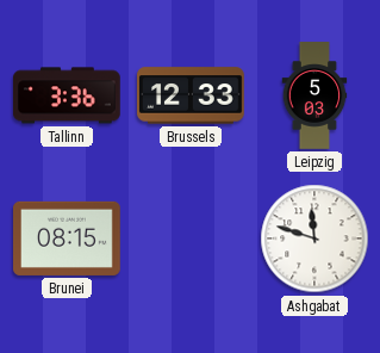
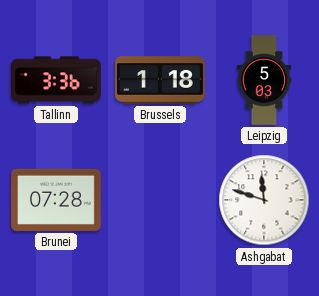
Brussels: 12:33 -> 1:18
Brunei: 08:15 -> 07:28
